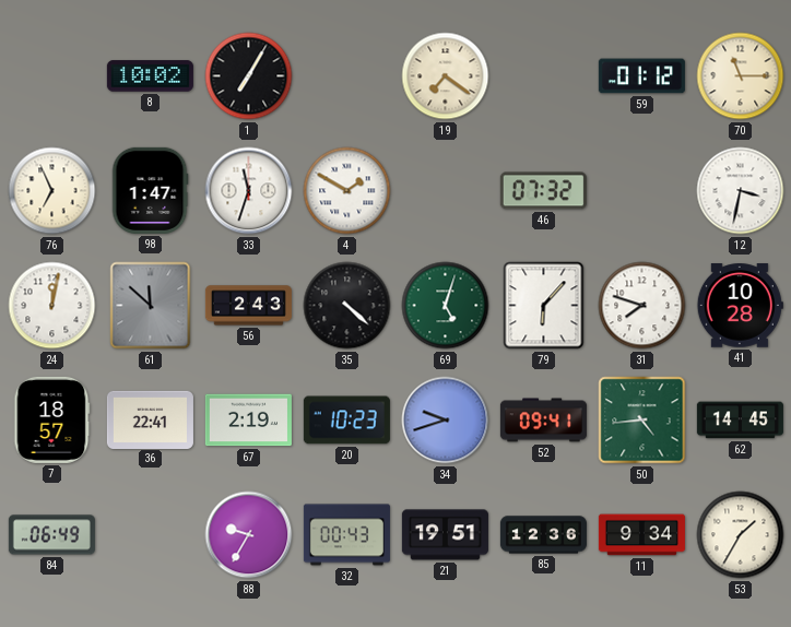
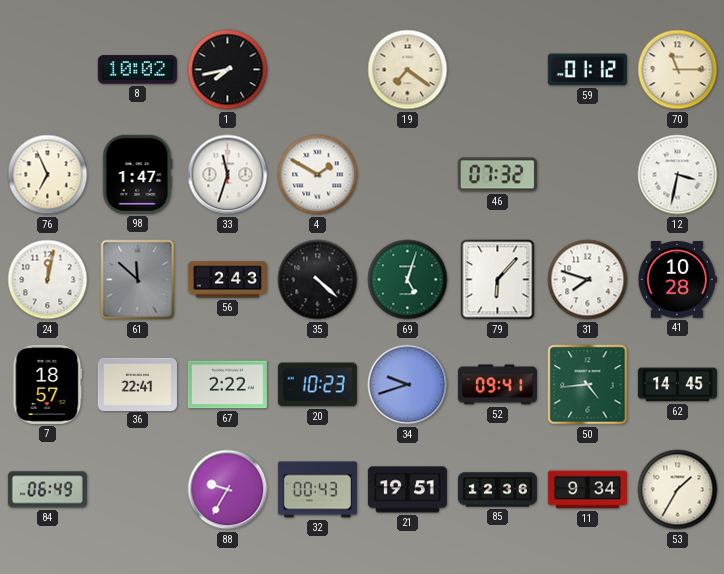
1: 7:05 -> 7:43
67: 2:19 -> 2:22
